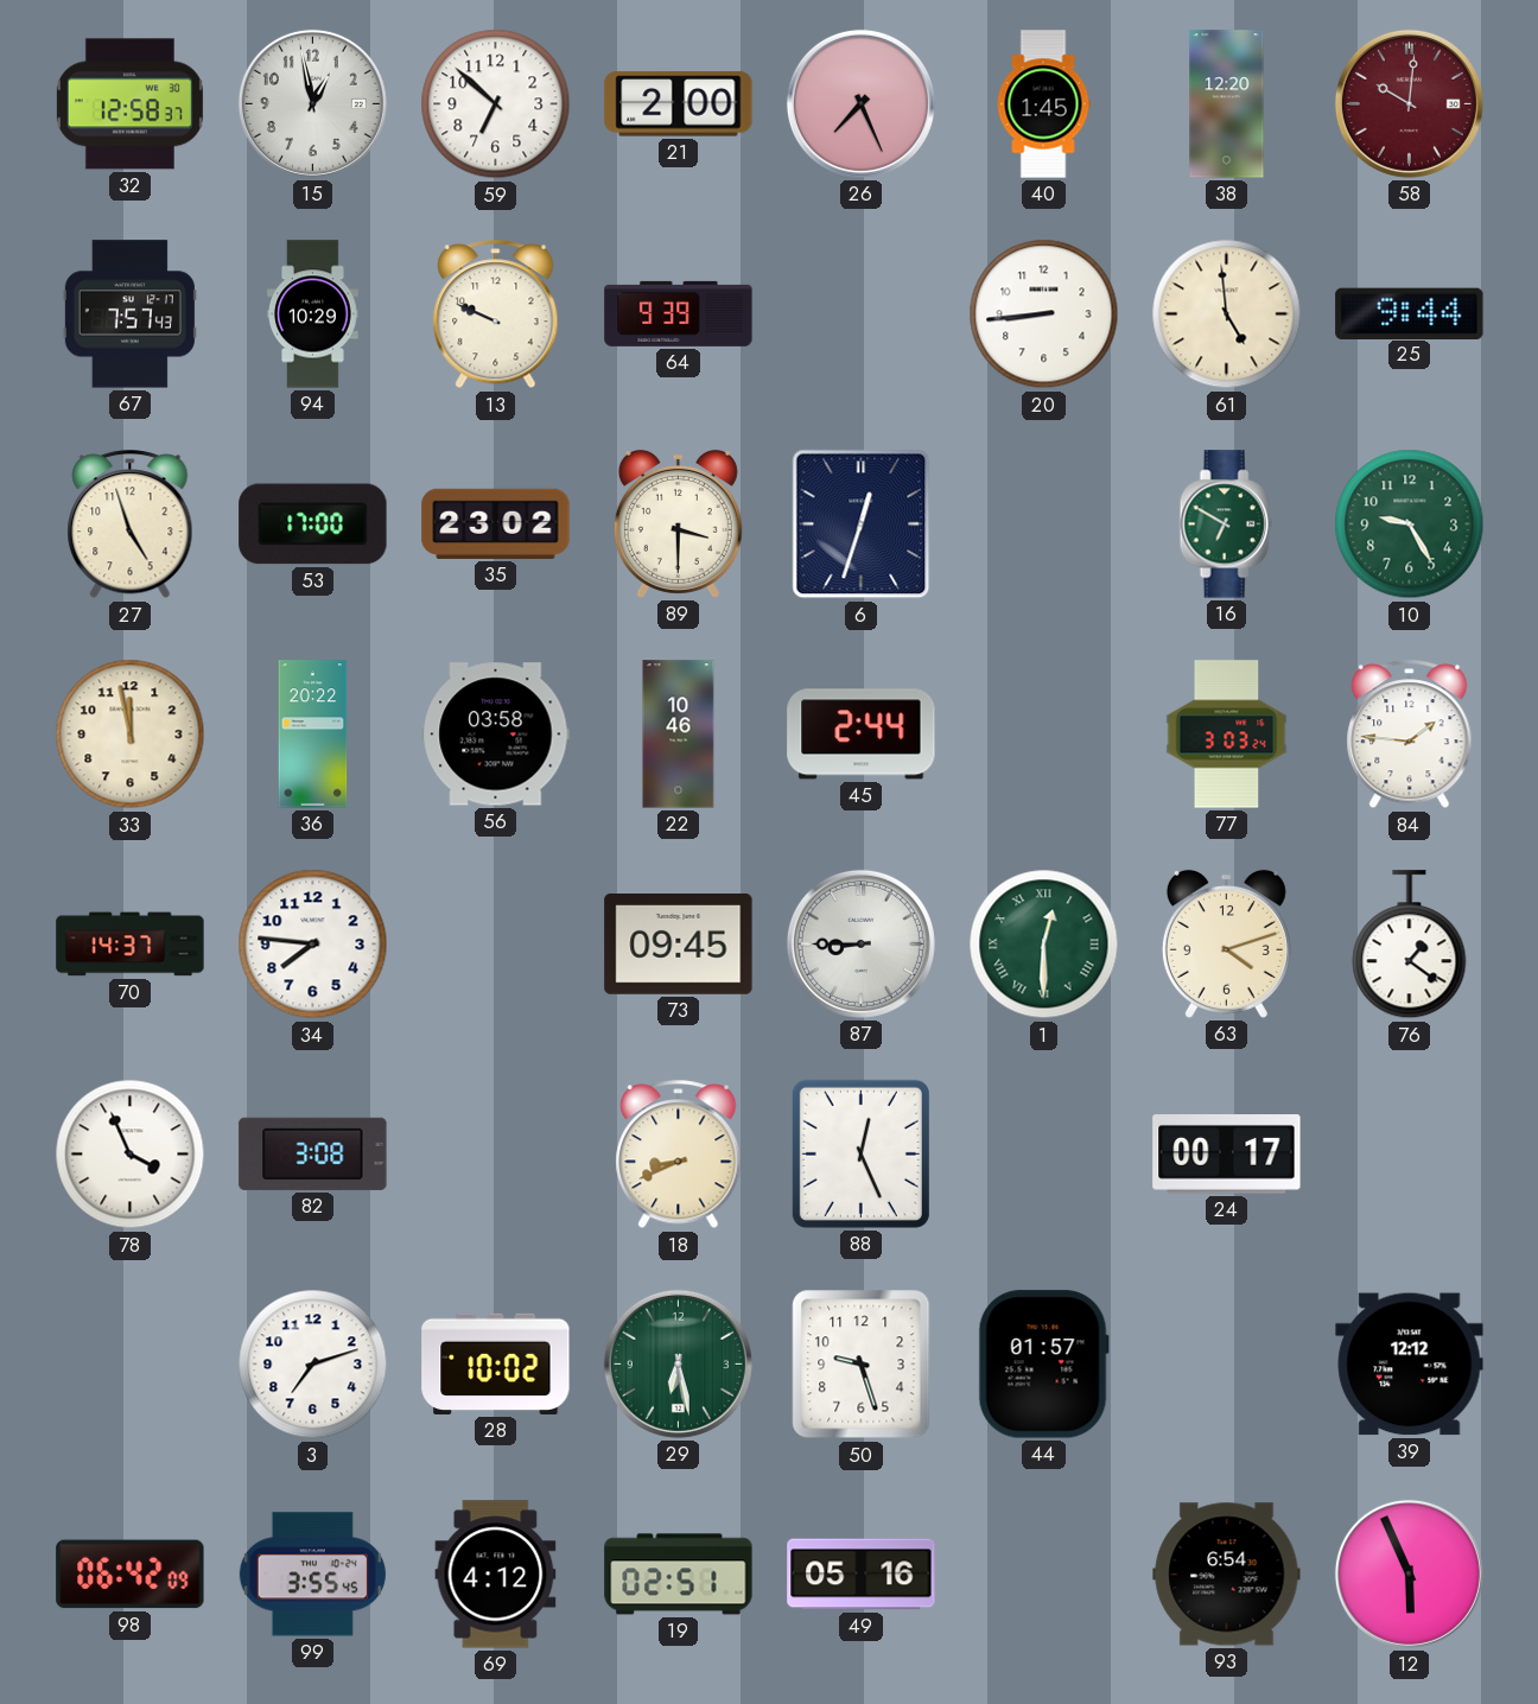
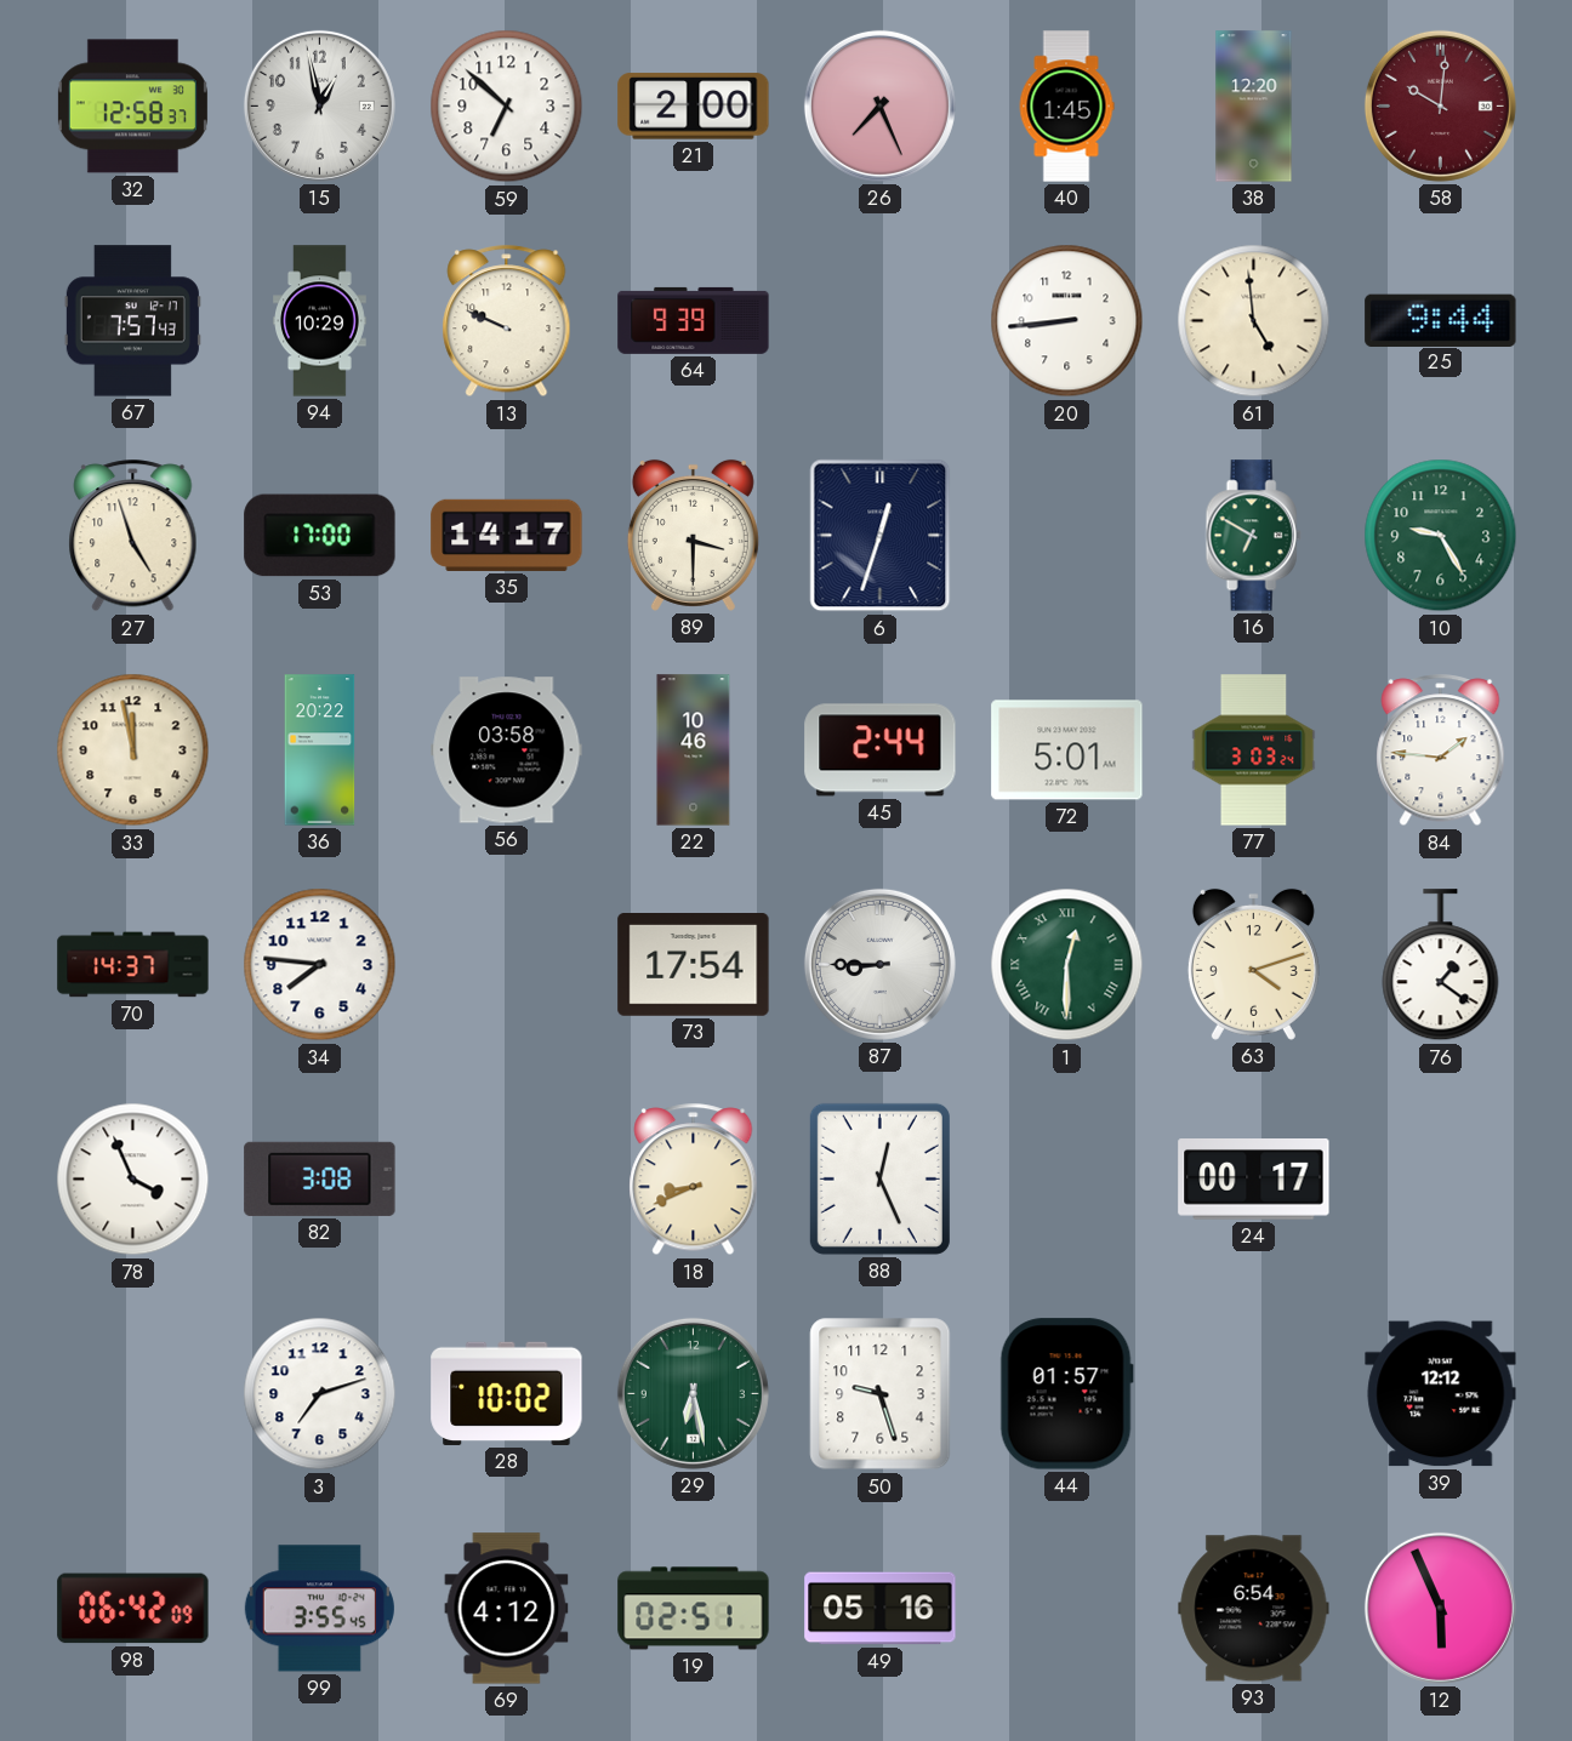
35: 23:02 -> 14:17
72: none -> 5:01
73: 09:45 -> 17:54
